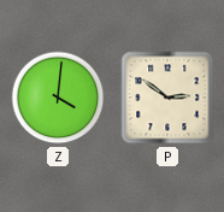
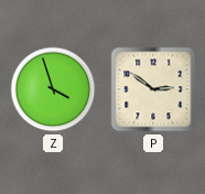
Z: 4:01 -> 3:57
